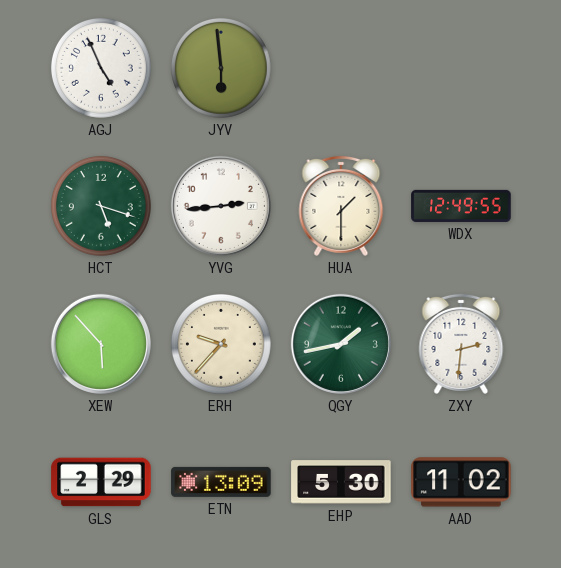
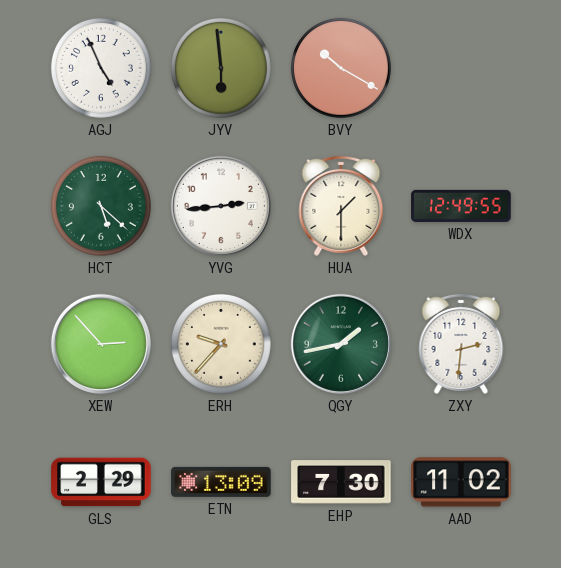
BVY: none -> 10:20
HCT: 5:18 -> 5:22
XEW: 5:53 -> 2:53
EHP: 5:30 -> 7:30
